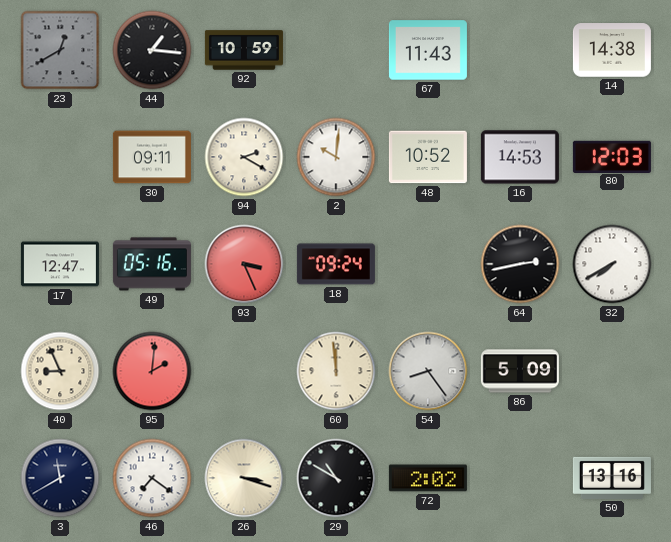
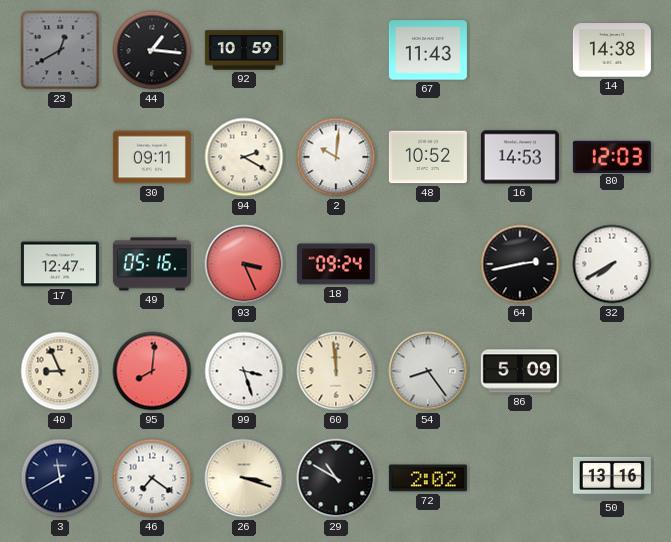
95: 2:01 -> 8:01
99: none -> 3:27
